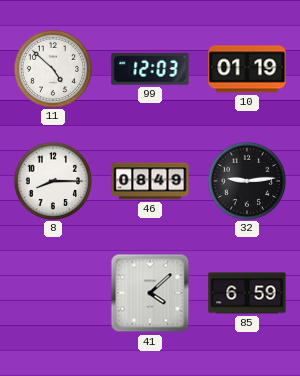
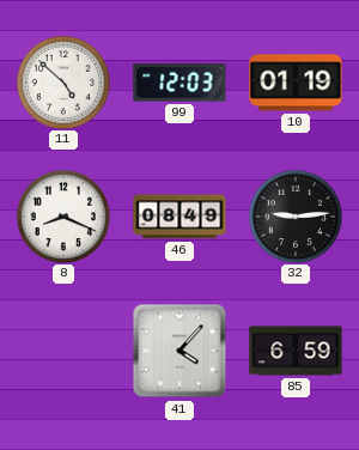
8: 8:15 -> 8:19
41: 4:08 -> 4:07
